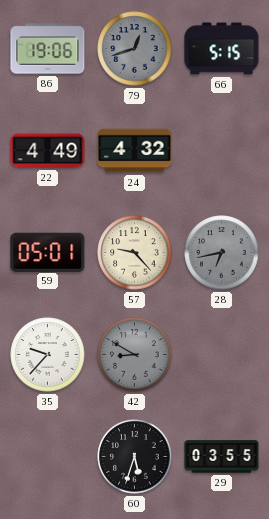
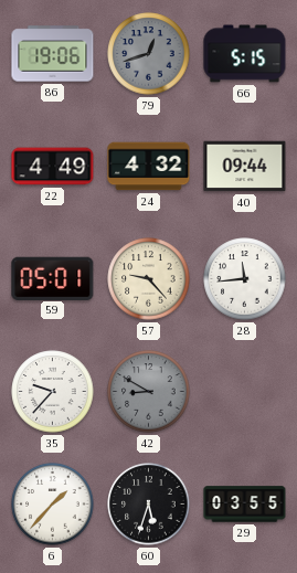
40: none -> 09:44
28: 6:43 -> 11:44
28 dial: grey -> white
6: none -> 1:37
